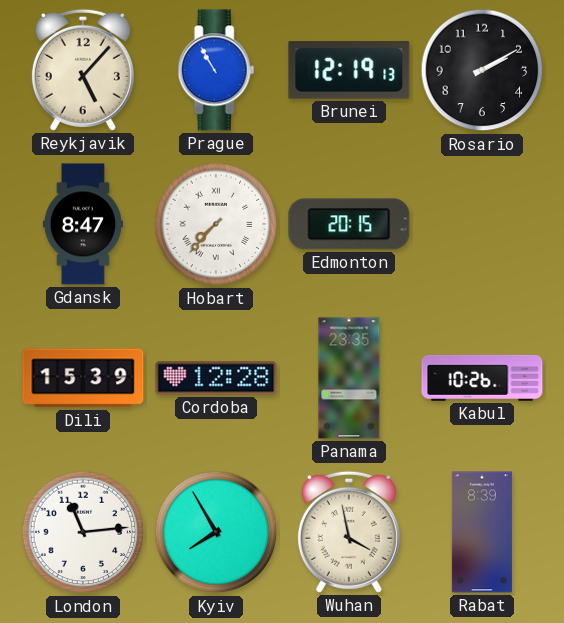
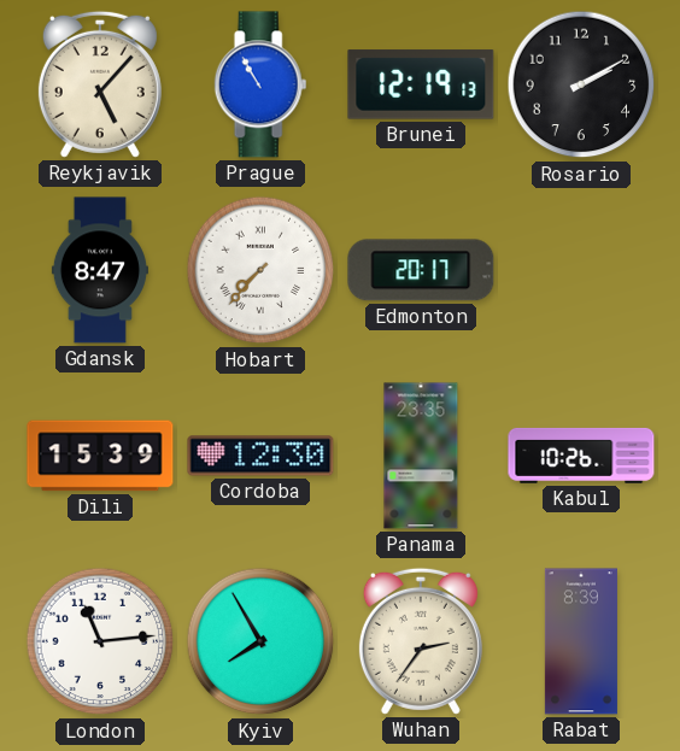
Edmonton: 20:15 -> 20:17
Cordoba: 12:28 -> 12:30
Wuhan: 3:58 -> 2:36
